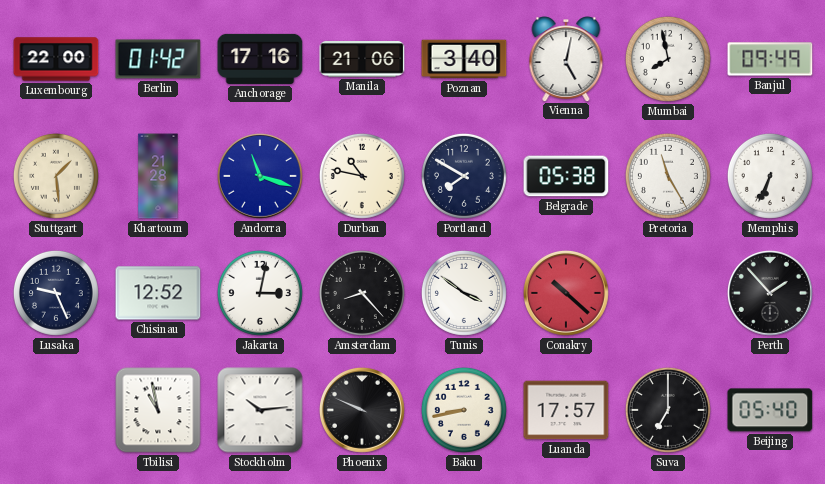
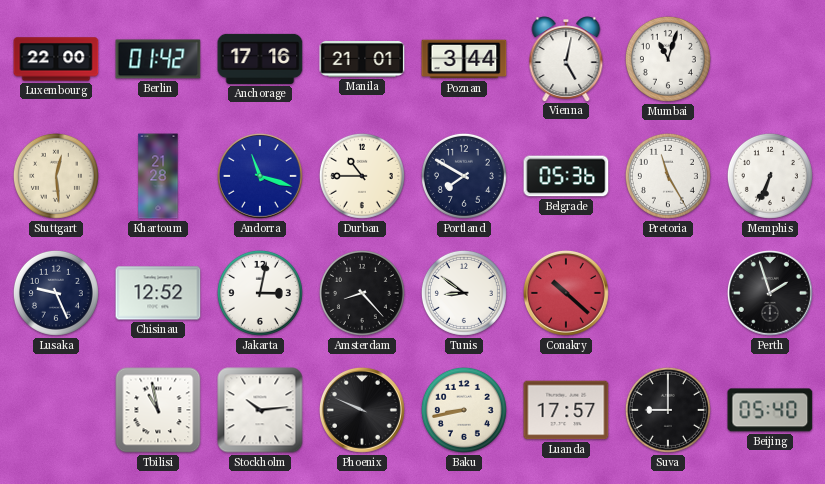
Manila: 21:06 -> 21:01
Poznan: 3:40 -> 3:44
Mumbai: 7:58 -> 11:03
Banjul: 09:49 -> none
Stuttgart: 1:29 -> 12:29
Durban: 10:47 -> 10:45
Belgrade: 05:38 -> 05:36
Tunis: 3:51 -> 8:51
Perth: 1:53 -> 1:57
Suva: 7:00 -> 9:00
